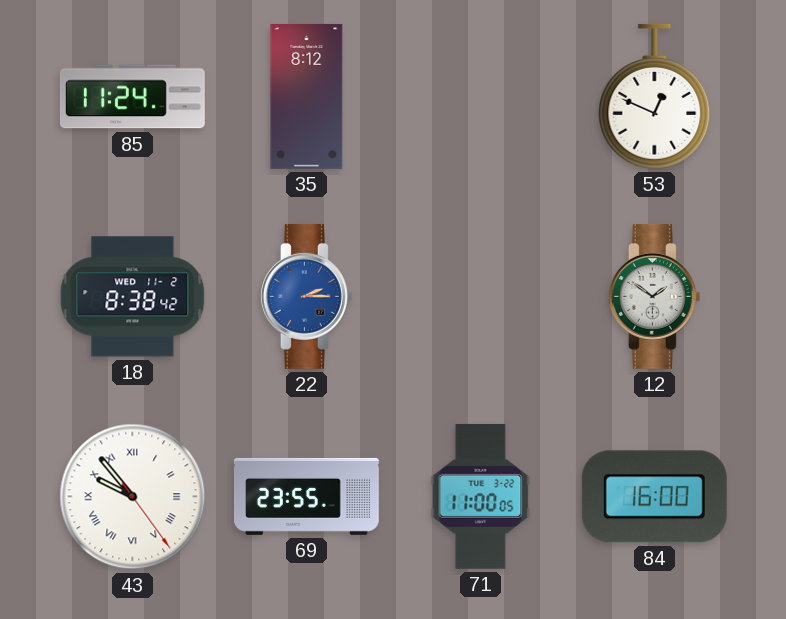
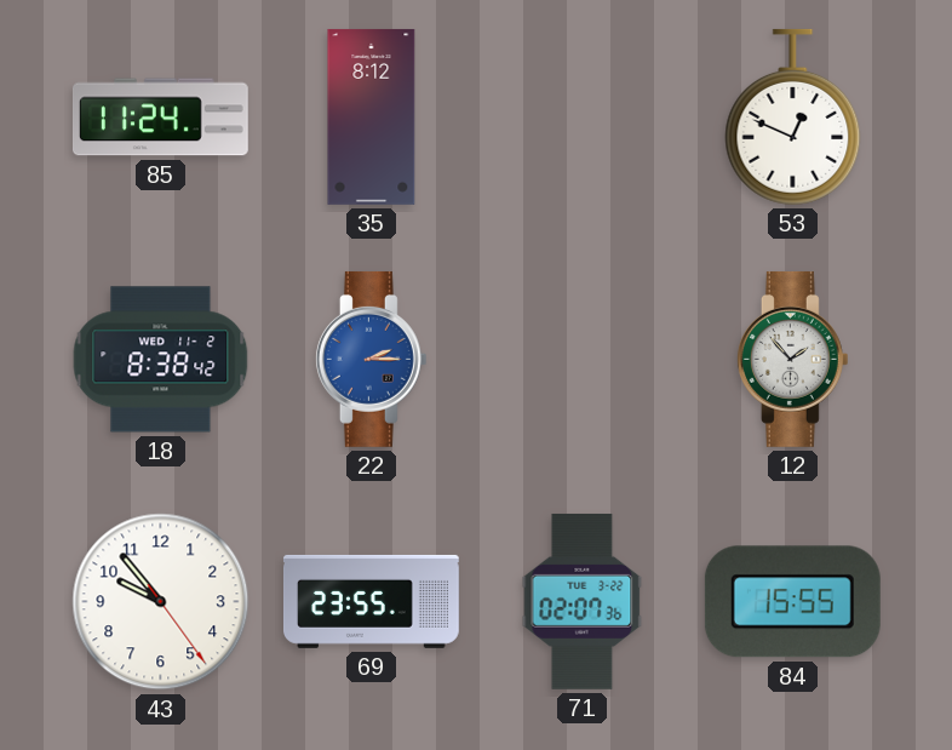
12: 1:51 -> 1:53
43 numerals: Roman -> Arabic
71: 11:00 -> 02:07
84: 16:00 -> 15:55
